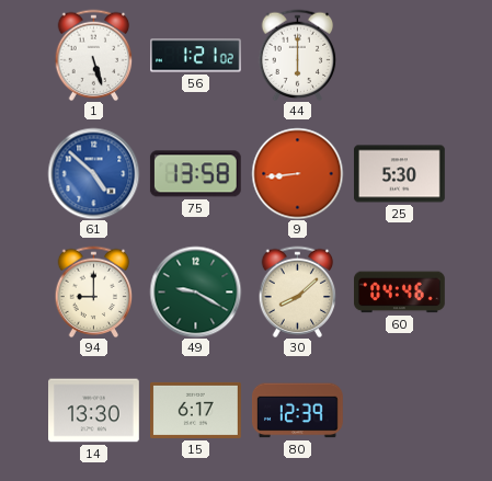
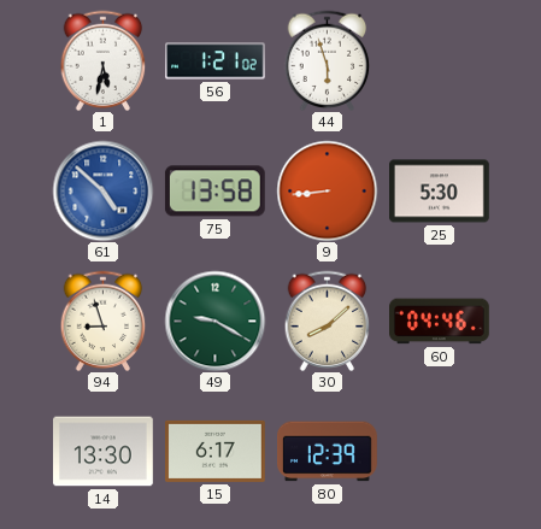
1: 5:27 -> 5:32
44: 6:00 -> 5:57
94: 9:00 -> 8:57
